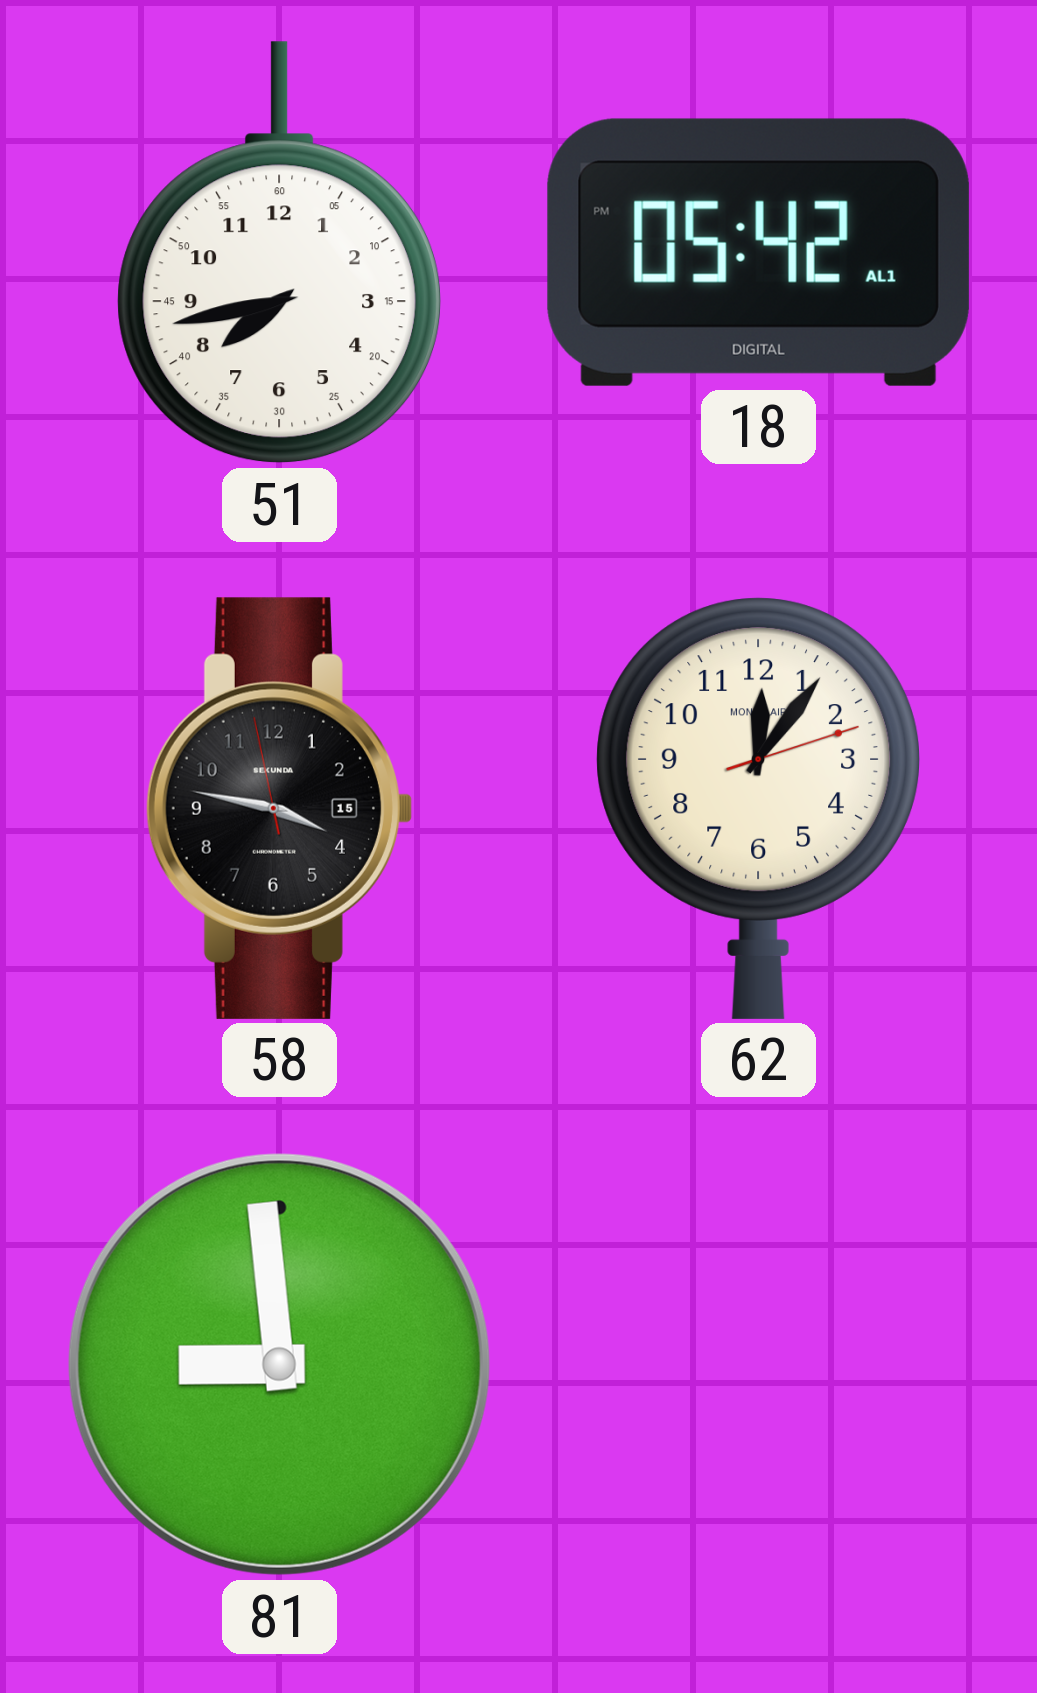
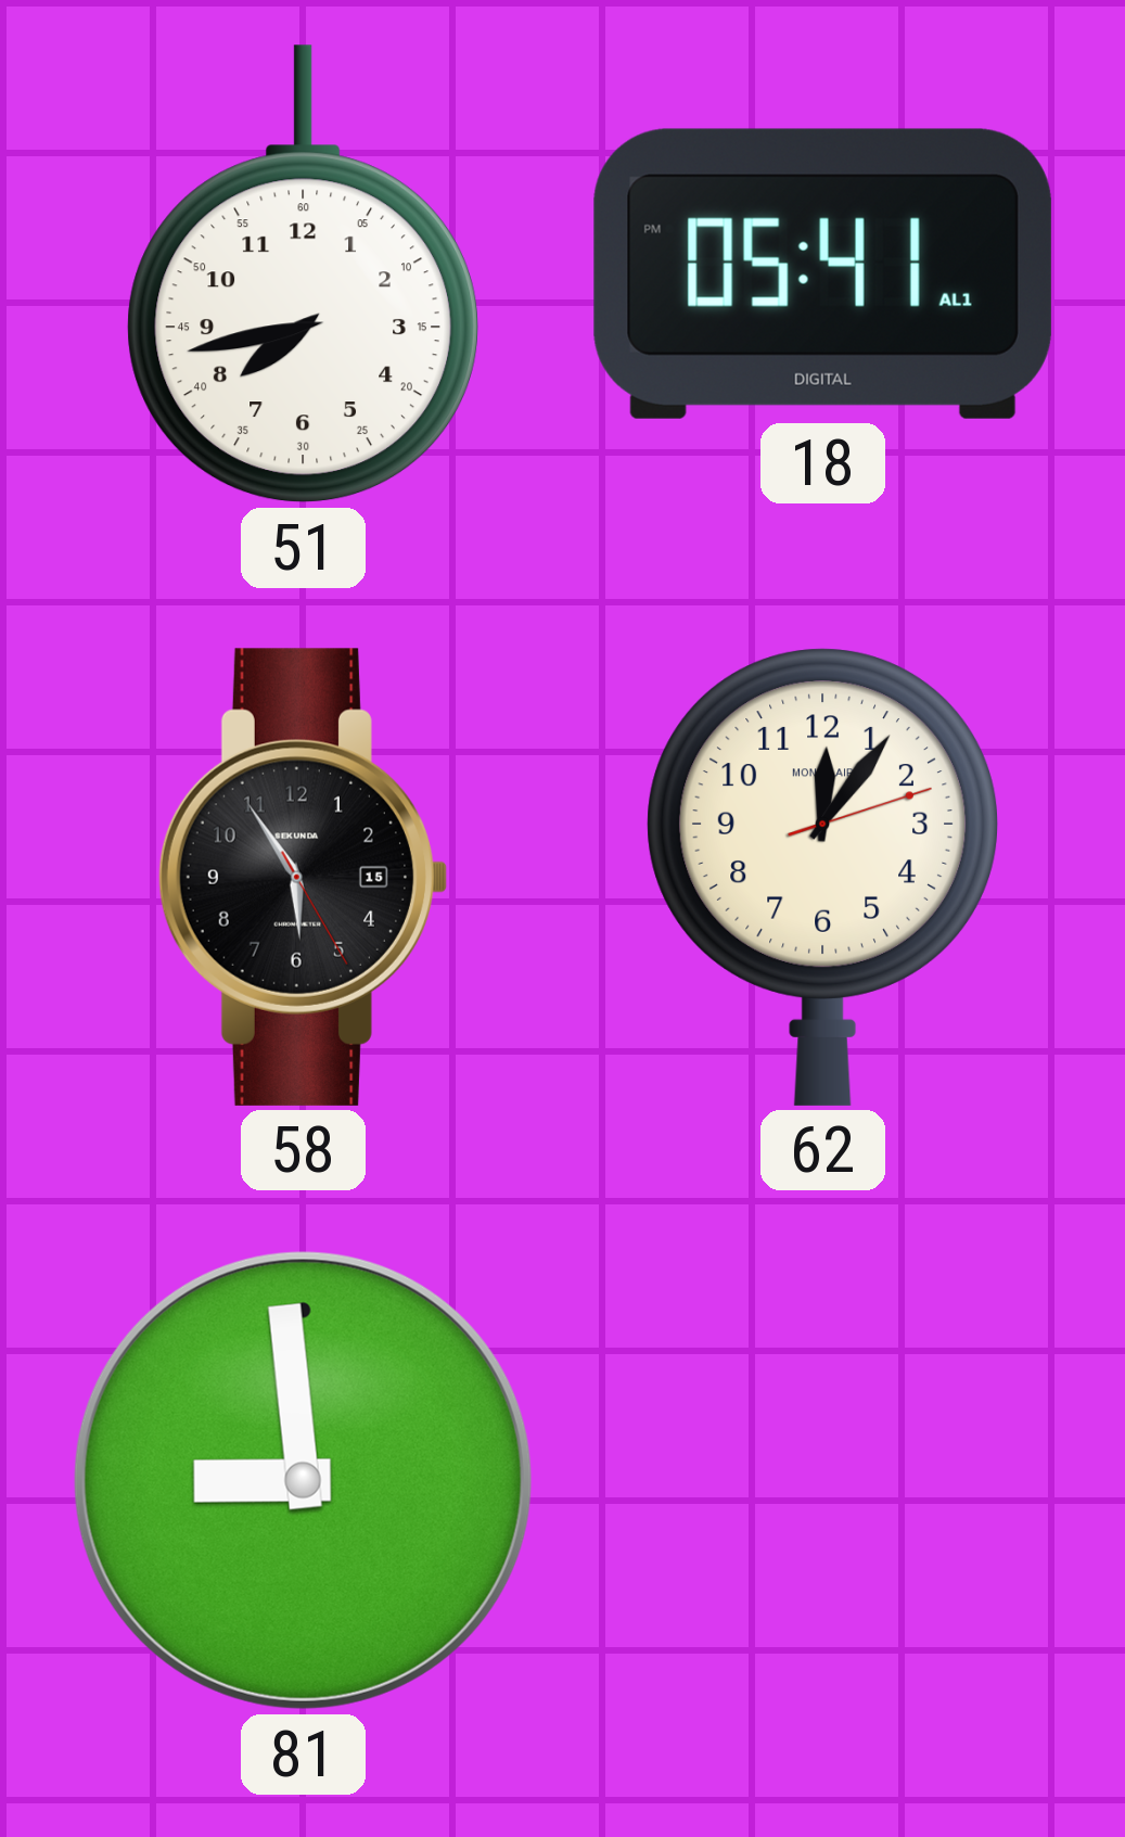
18: 05:42 -> 05:41
58: 3:46 -> 5:54
